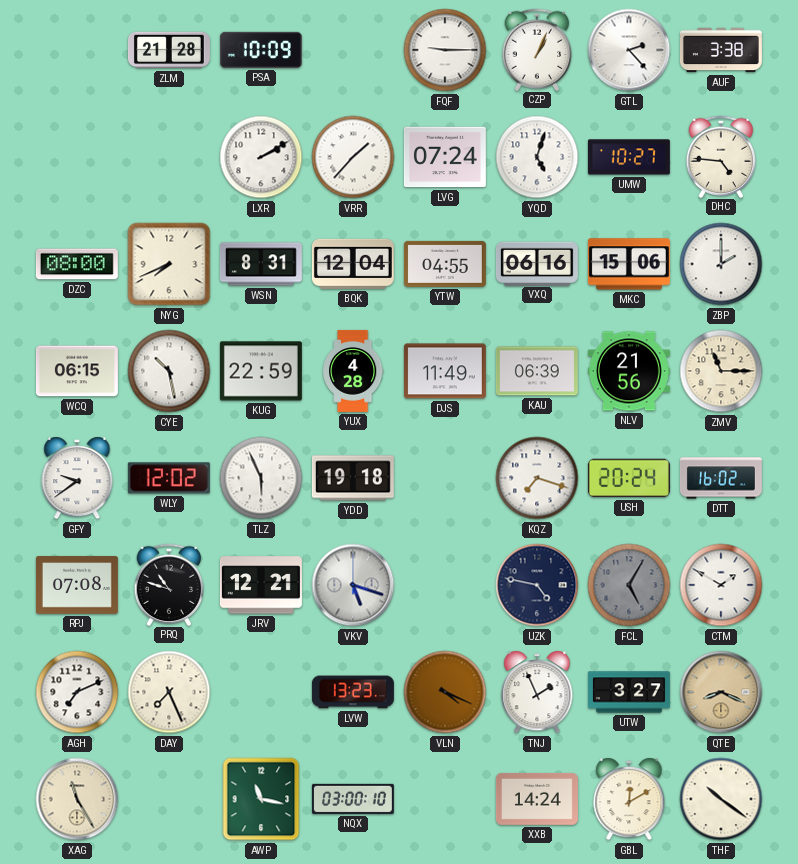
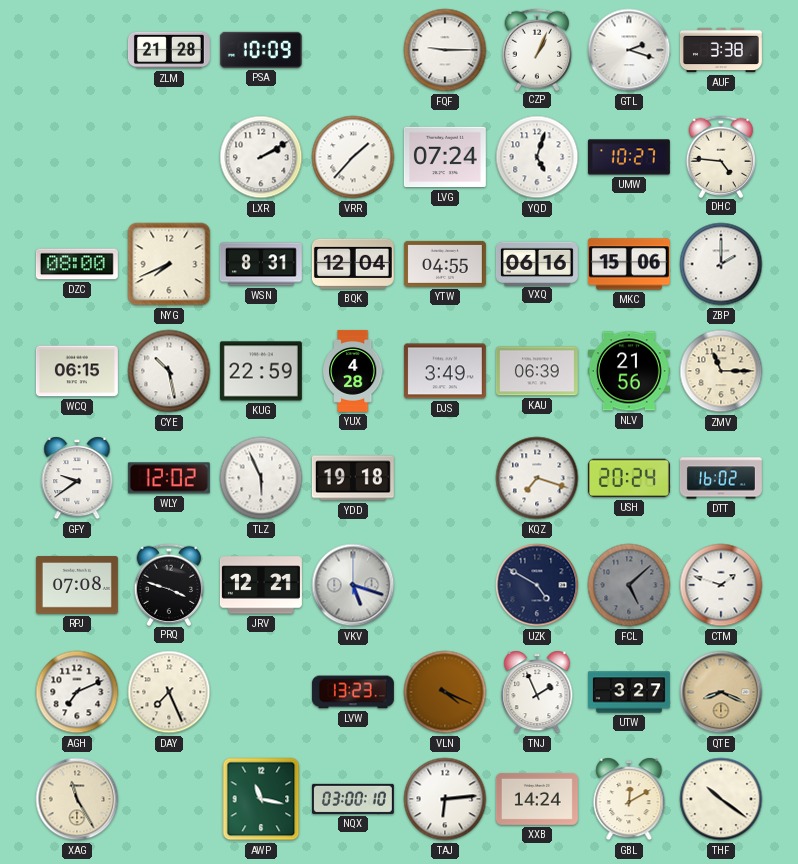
GTL: 2:23 -> 2:18
DJS: 11:49 -> 3:49
PRQ: 10:48 -> 3:48
UZK: 4:47 -> 4:50
FCL: 5:05 -> 5:08
CTM: 1:50 -> 1:48
TAJ: none -> 6:14
